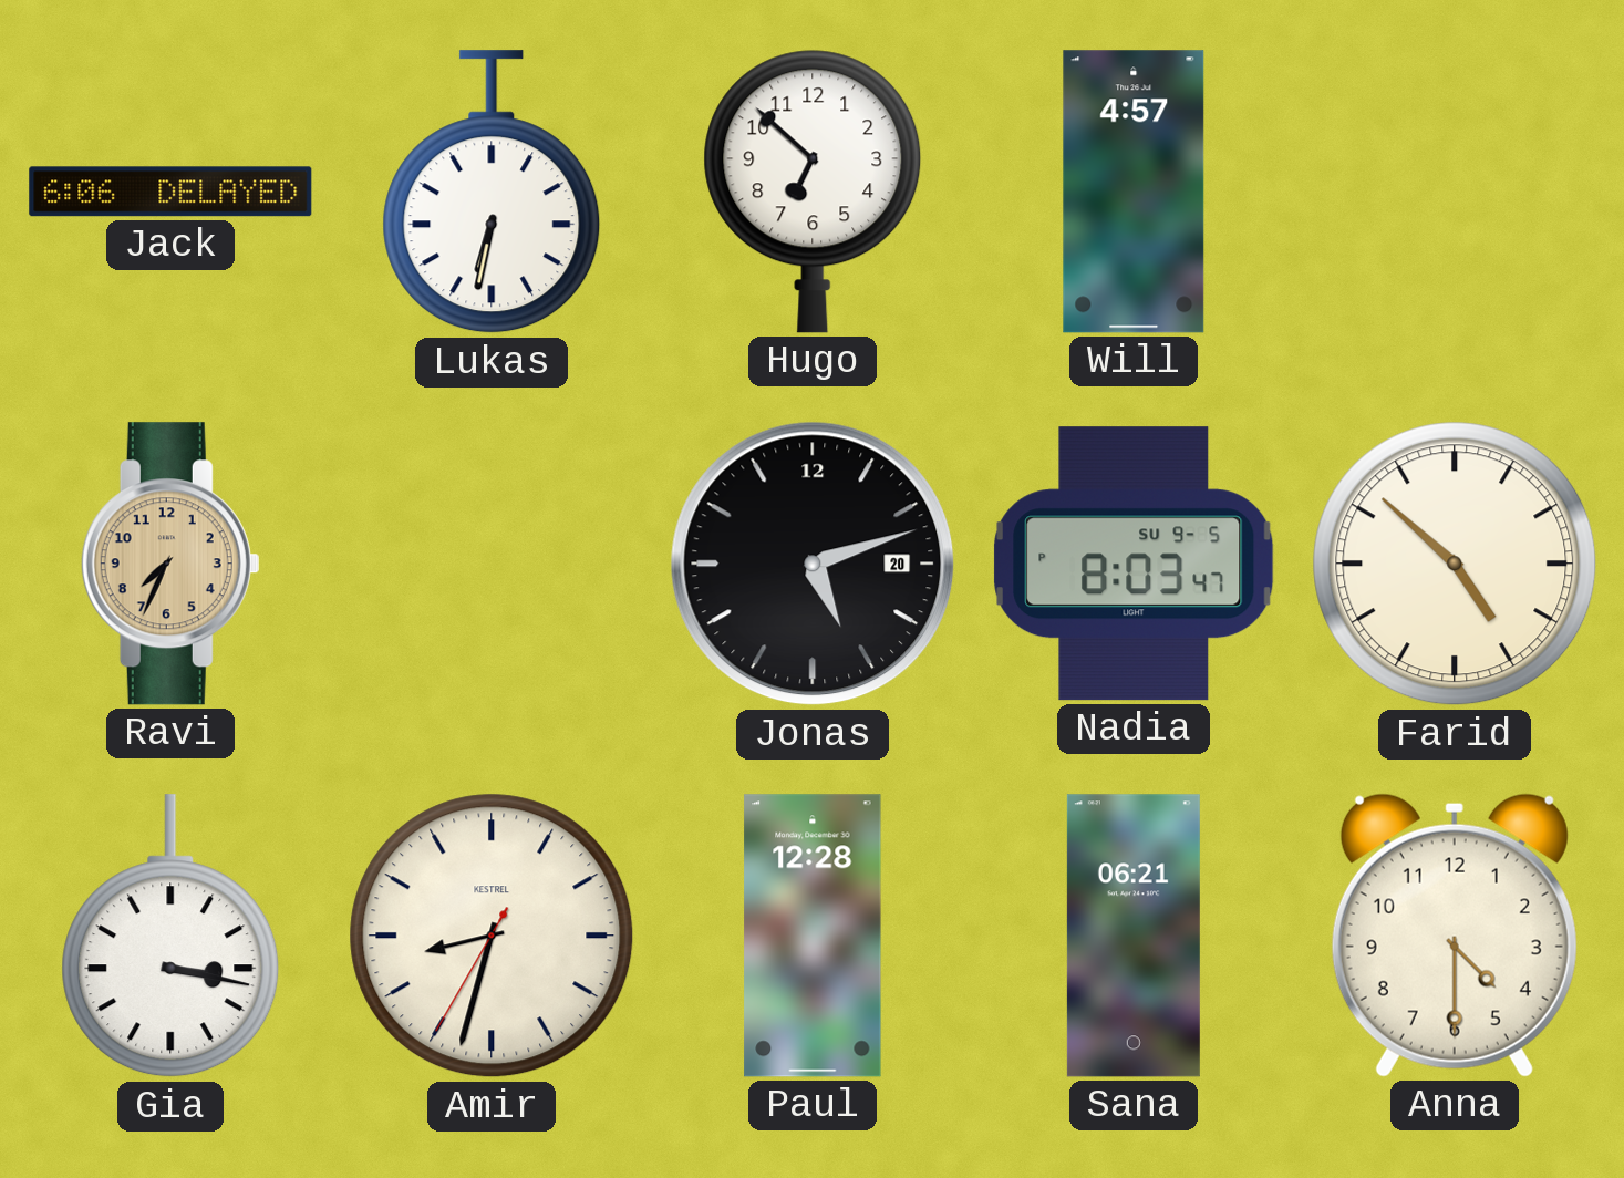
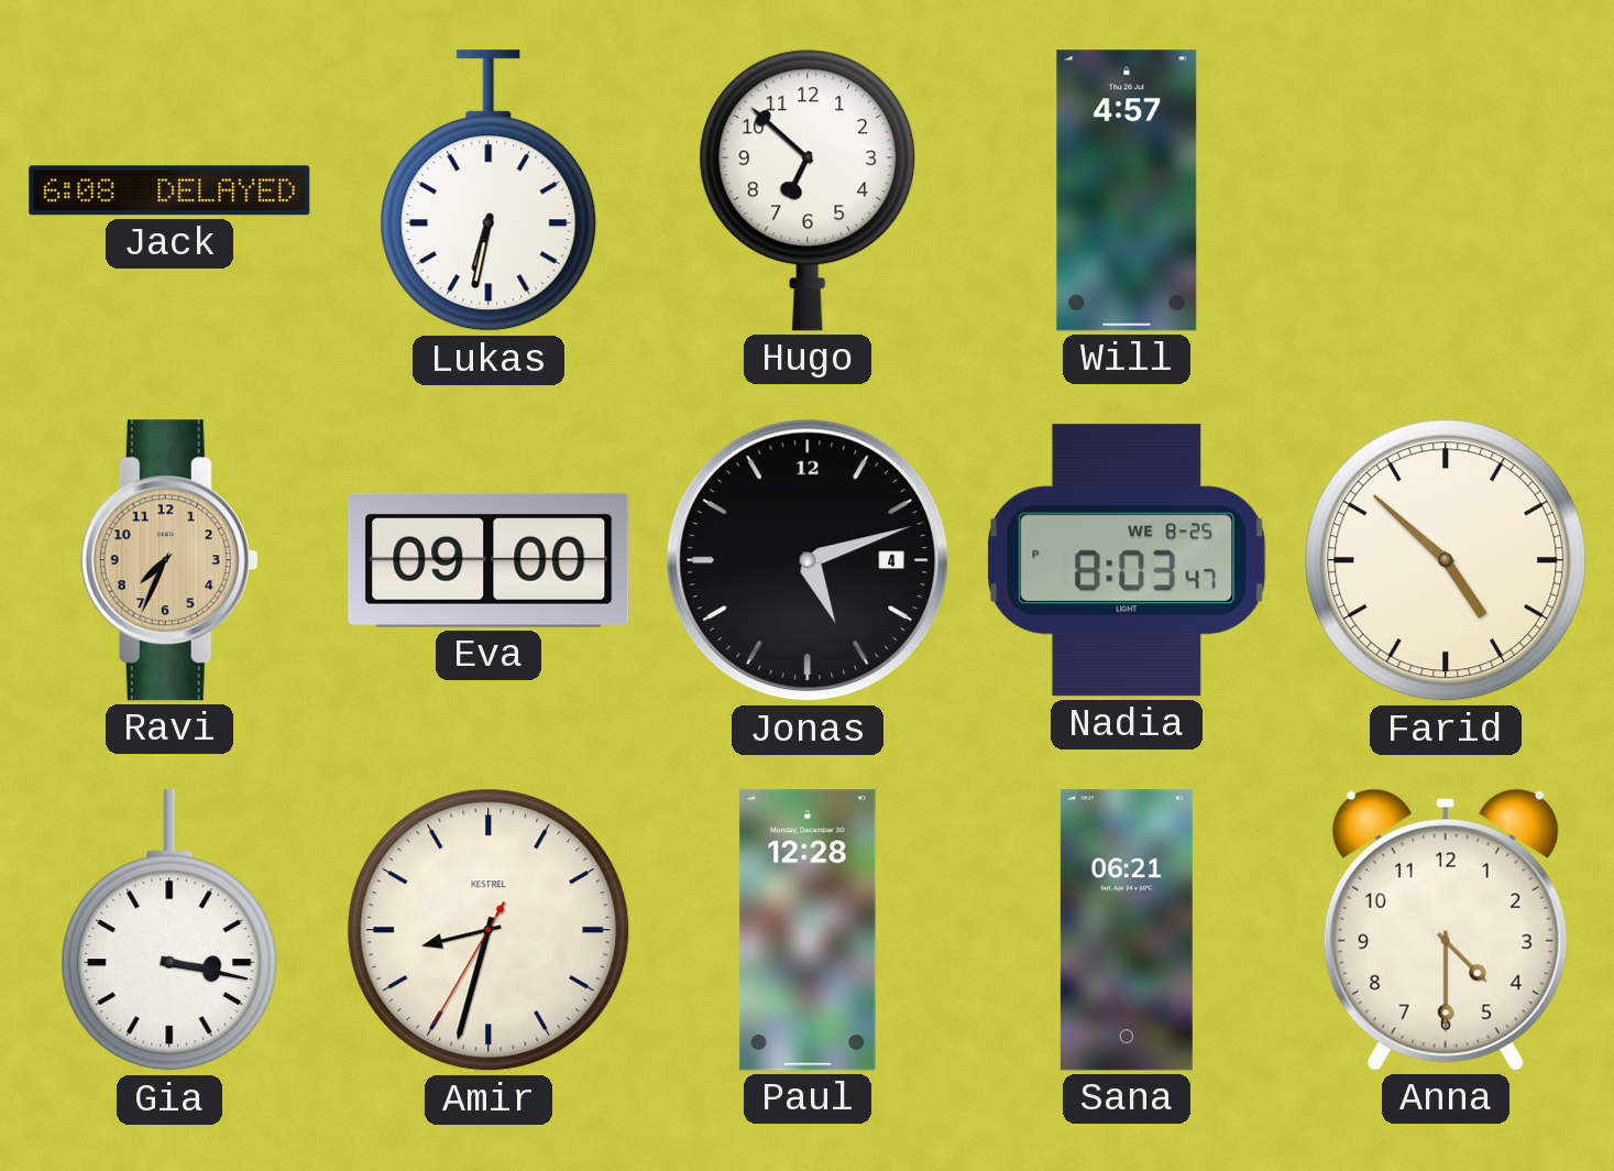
Jack: 6:06 -> 6:08
Eva: none -> 09:00
Jonas date: 20 -> 4
Nadia date: SU 9-5 -> WE 8-25
